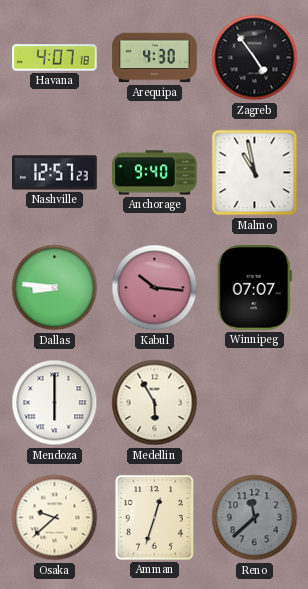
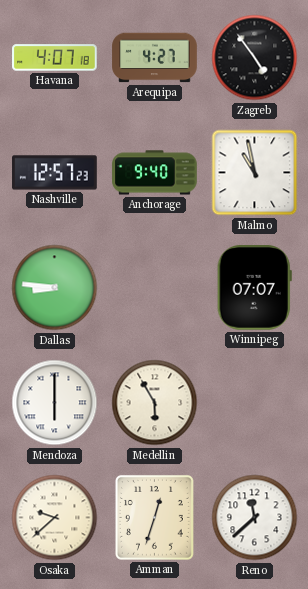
Arequipa: 4:30 -> 4:27
Kabul: 10:16 -> none
Reno dial: grey -> white
